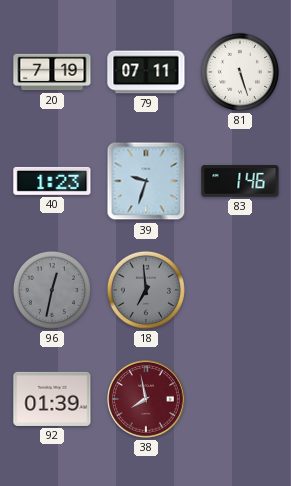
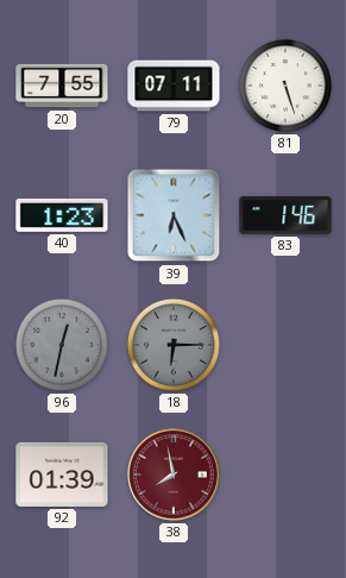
20: 7:19 -> 7:55
39: 9:33 -> 6:26
18: 6:59 -> 6:15
